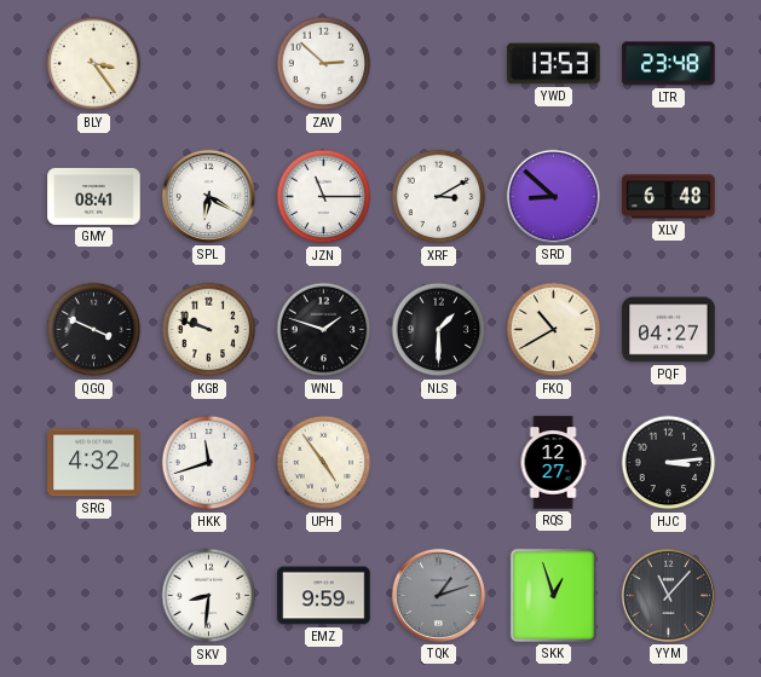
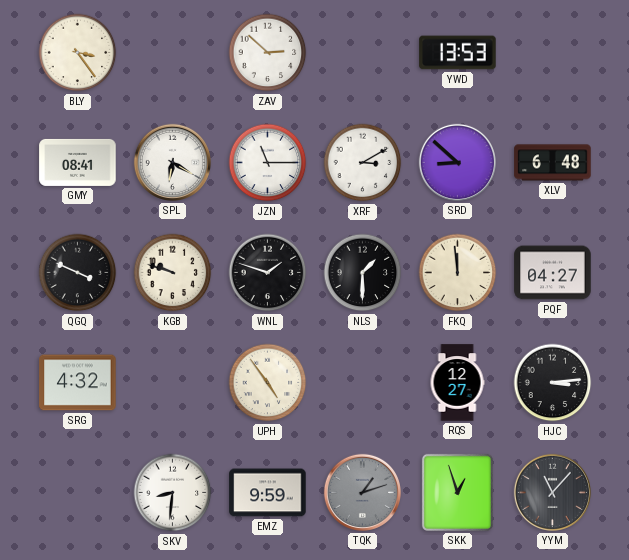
LTR: 23:48 -> none
FKQ: 10:40 -> 11:59
HKK: 11:42 -> none
